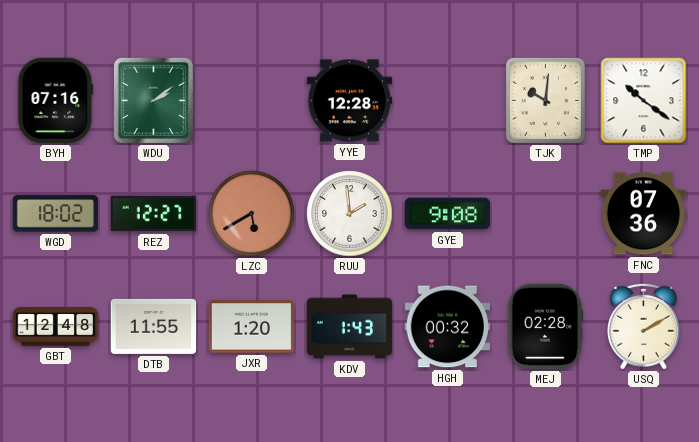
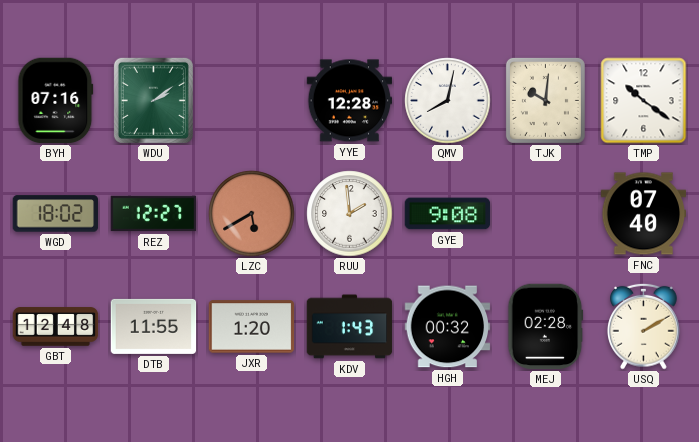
QMV: none -> 8:02
FNC: 07:36 -> 07:40
